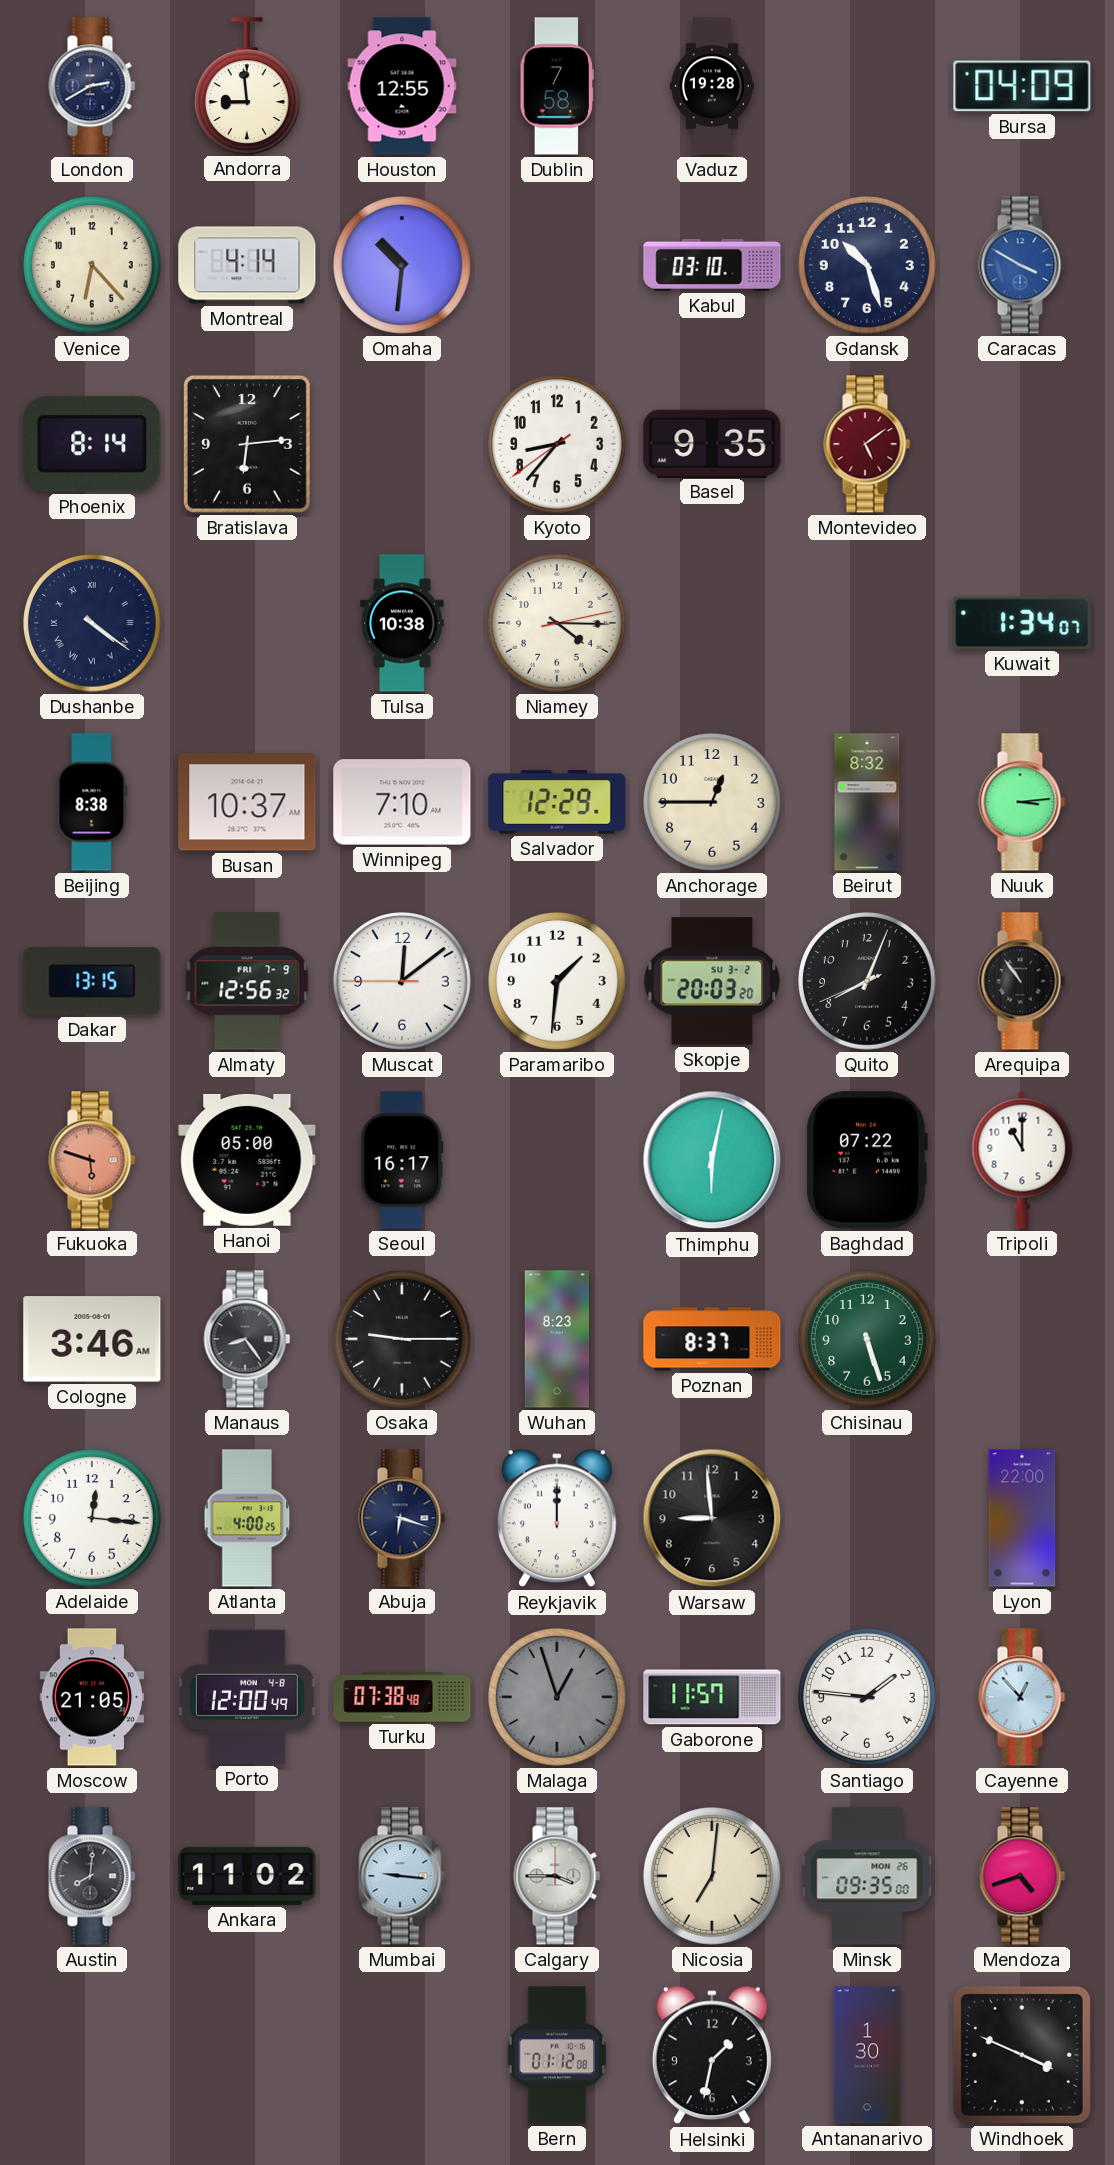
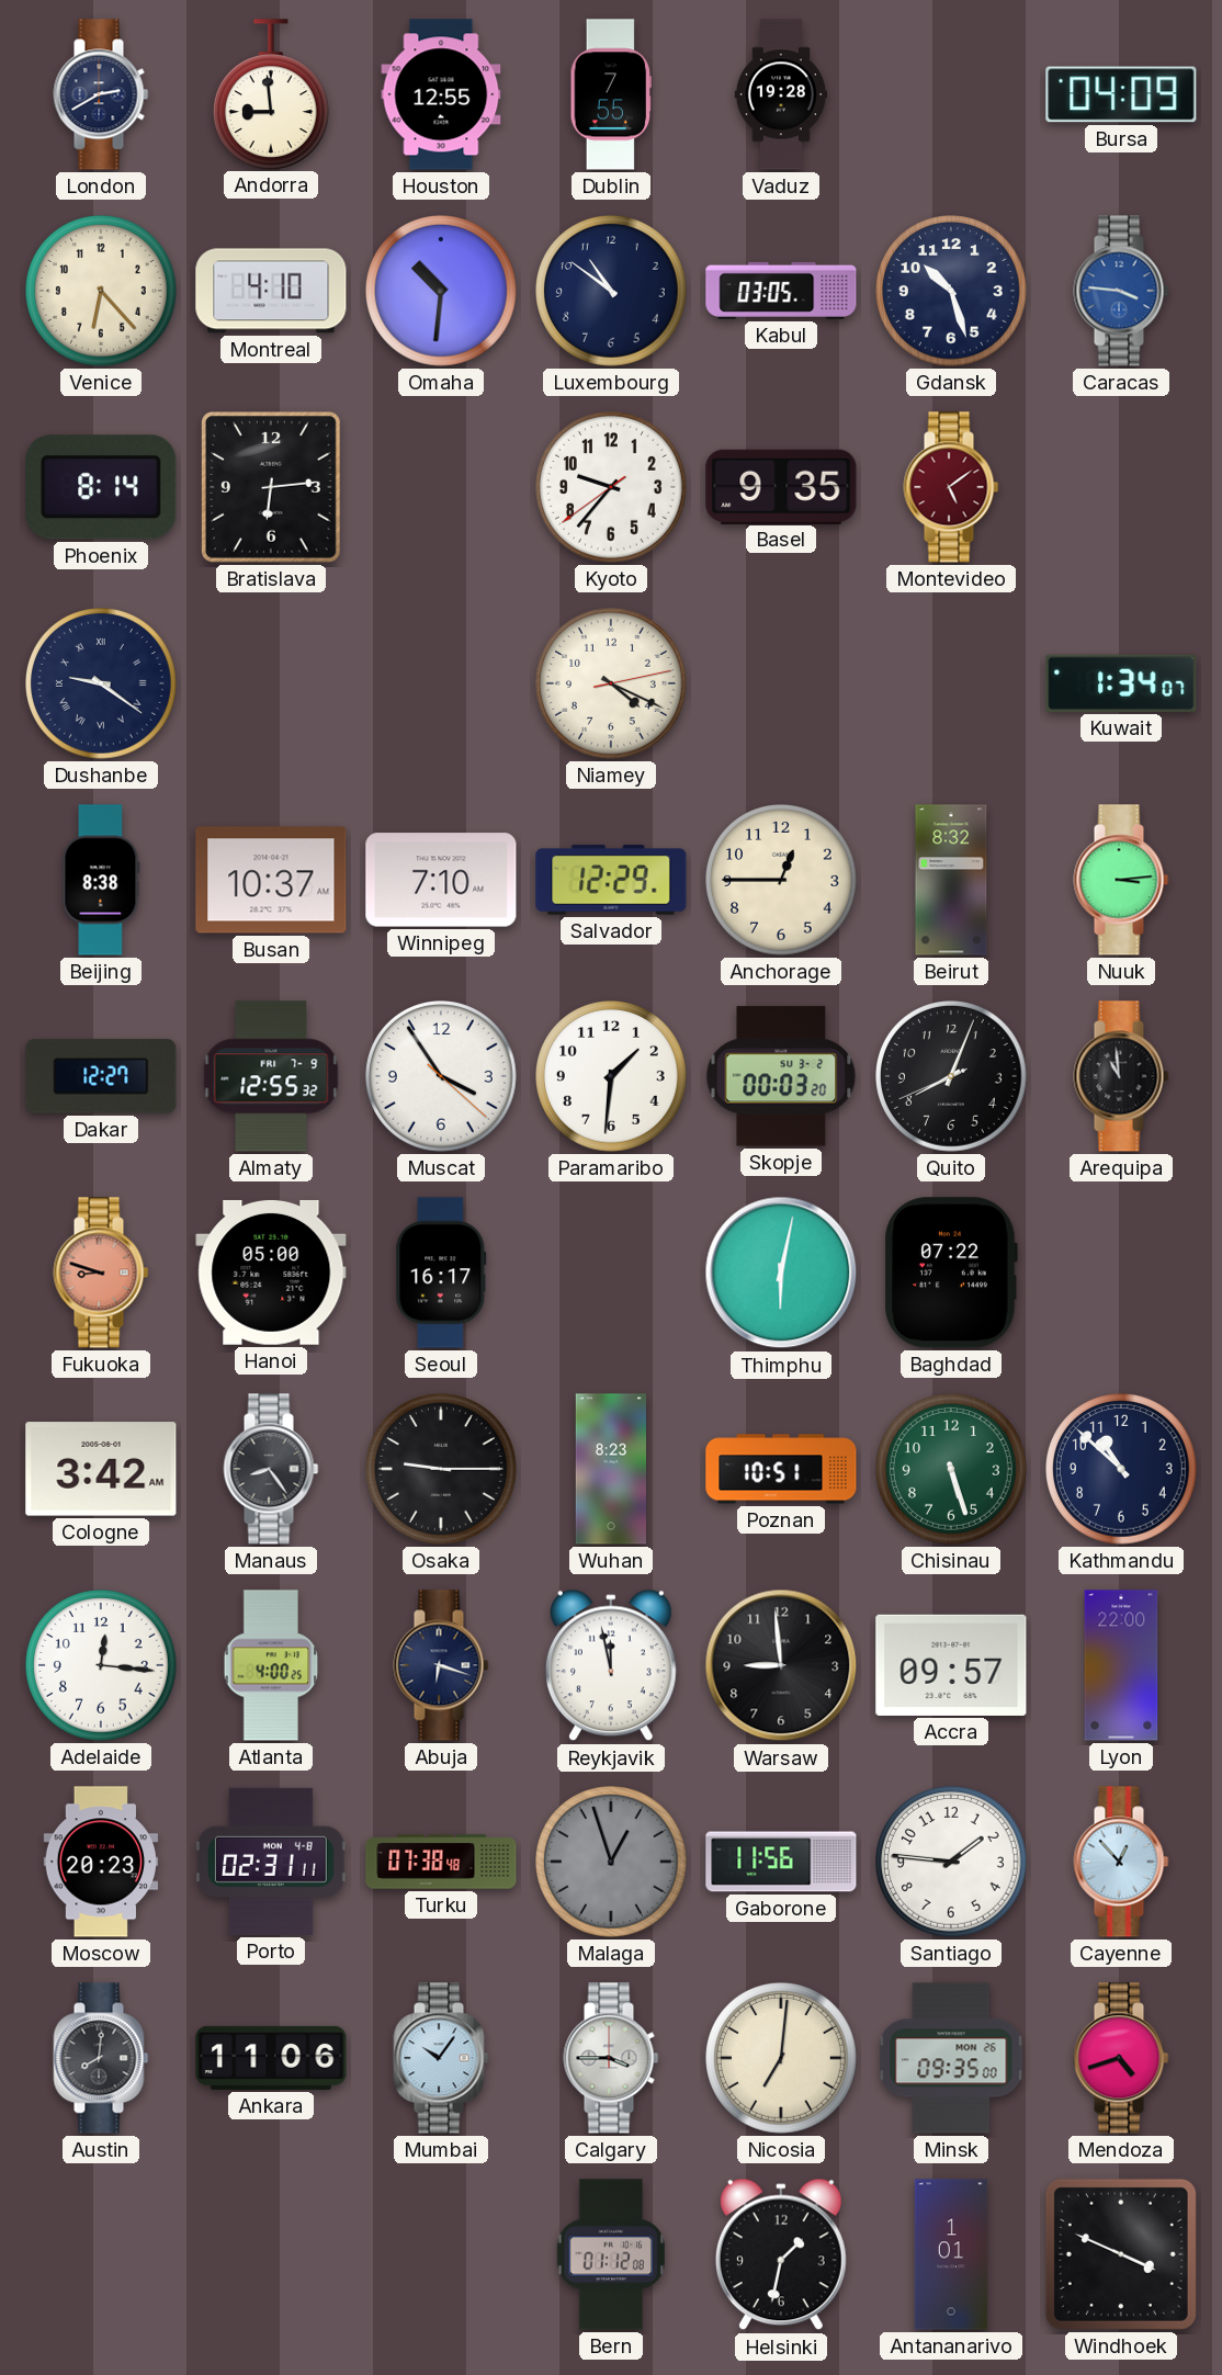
Dublin: 7:58 -> 7:55
Montreal: 4:14 -> 4:10
Luxembourg: none -> 10:51
Kabul: 03:10 -> 03:05
Caracas: 3:50 -> 3:46
Kyoto: 8:36 -> 9:36
Dushanbe: 4:21 -> 9:21
Tulsa: 10:38 -> none
Niamey: 4:15 -> 4:19
Dakar: 13:15 -> 12:27
Almaty: 12:56 -> 12:55
Muscat: 12:08 -> 3:54
Skopje: 20:03 -> 00:03
Arequipa: 10:54 -> 10:59
Fukuoka: 5:48 -> 8:48
Tripoli: 11:00 -> none
Cologne: 3:46 -> 3:42
Poznan: 8:37 -> 10:51
Kathmandu: none -> 10:52
Reykjavik: 12:00 -> 11:58
Accra: none -> 09:57
Moscow: 21:05 -> 20:23
Porto: 12:00 -> 02:31
Gaborone: 11:57 -> 11:56
Ankara: 11:02 -> 11:06
Mumbai: 9:16 -> 10:06
Antananarivo: 1:30 -> 1:01
